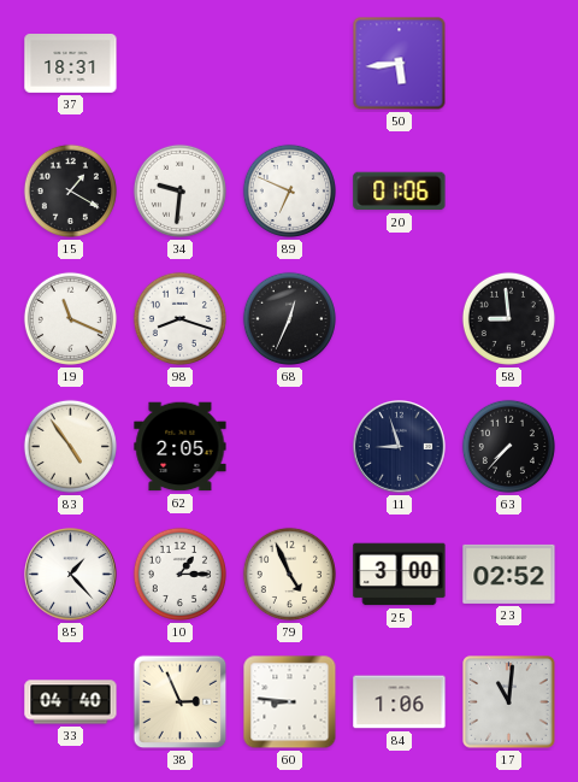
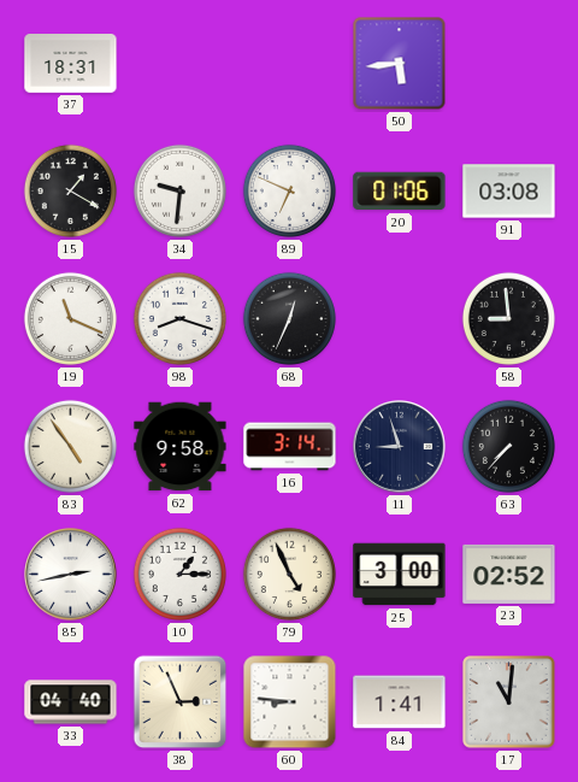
91: none -> 03:08
62: 2:05 -> 9:58
16: none -> 3:14
85: 1:23 -> 2:43
84: 1:06 -> 1:41
